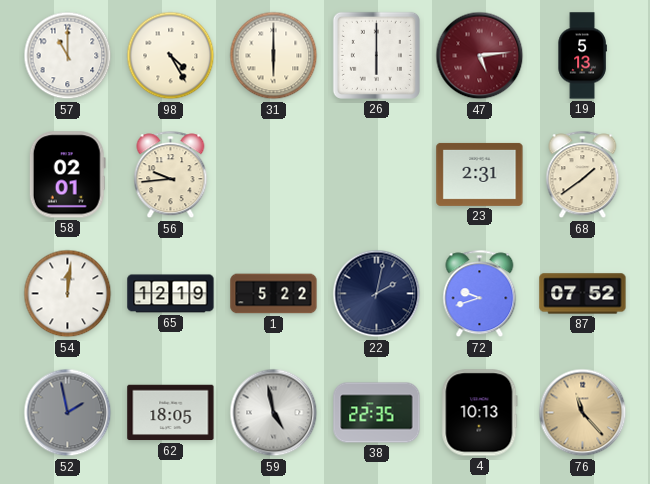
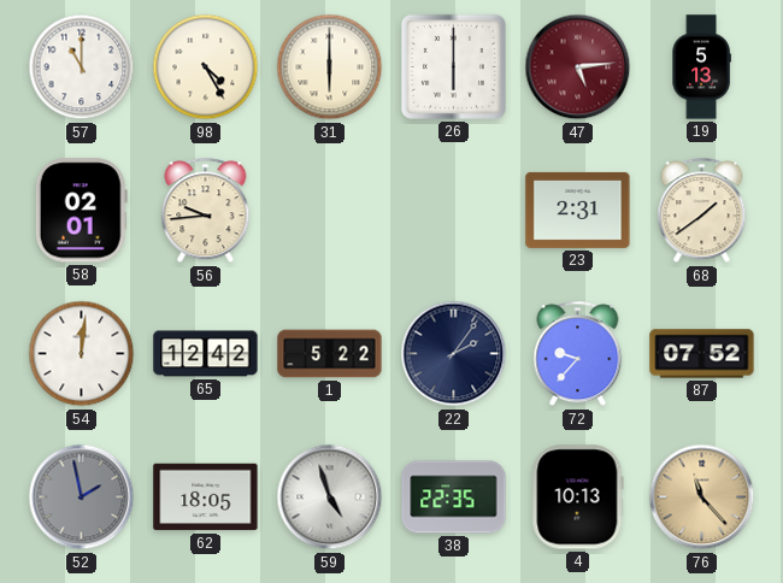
65: 12:19 -> 12:42
22: 2:02 -> 2:06
72: 9:42 -> 9:37
59: 4:58 -> 4:57
